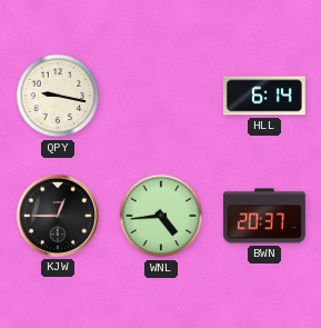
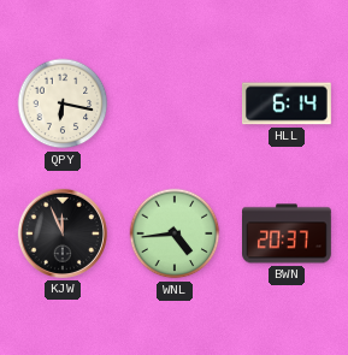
QPY: 9:17 -> 6:17
KJW: 12:45 -> 11:56
